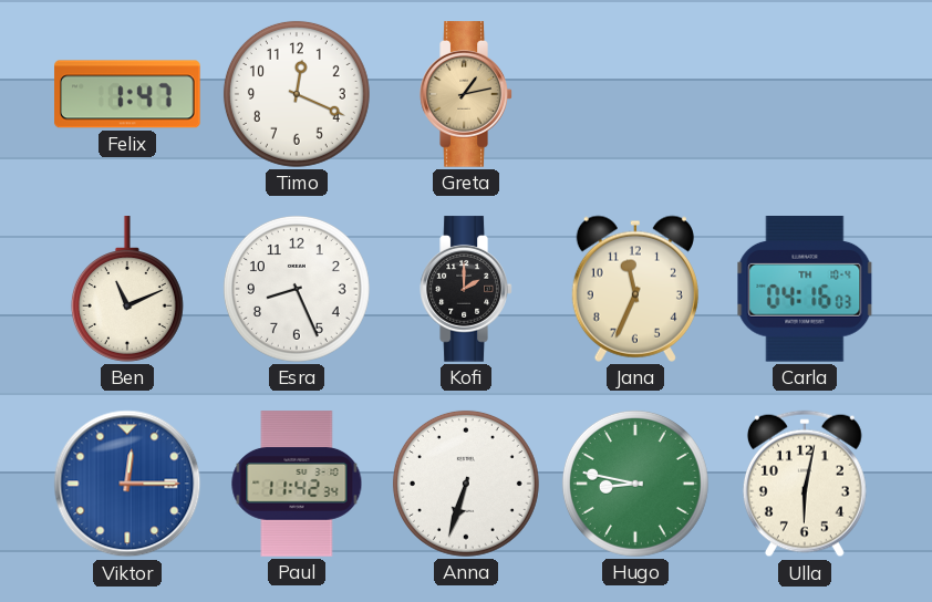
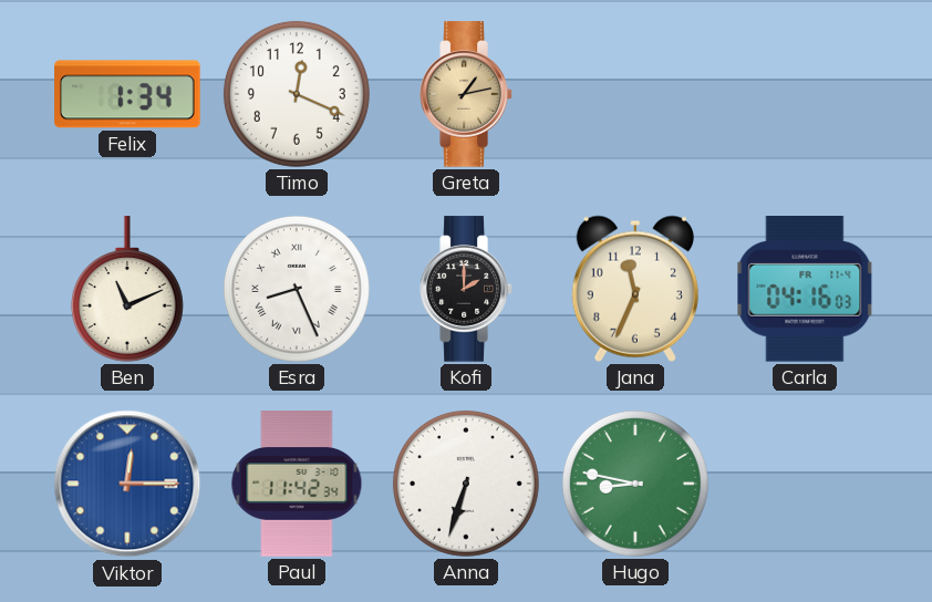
Felix: 1:47 -> 1:34
Esra numerals: Arabic -> Roman
Carla date: TH 10-4 -> FR 11-4
Ulla: 6:02 -> none
